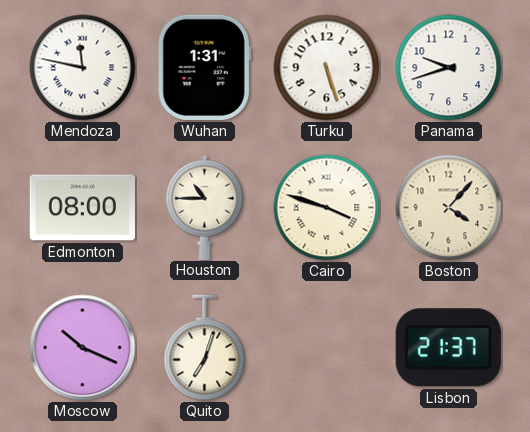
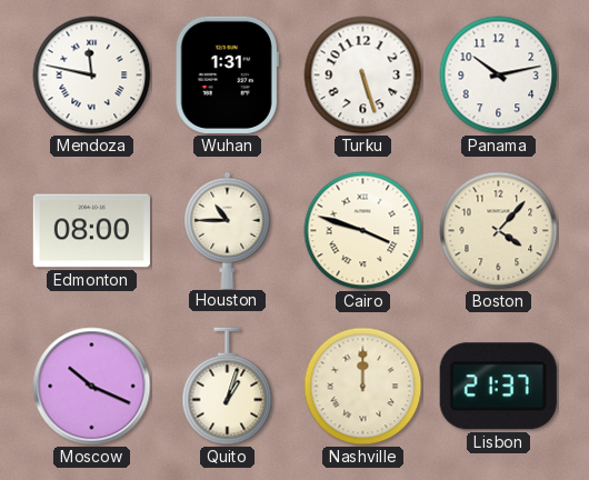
Panama: 9:42 -> 10:13
Quito: 7:03 -> 1:03
Nashville: none -> 12:00
